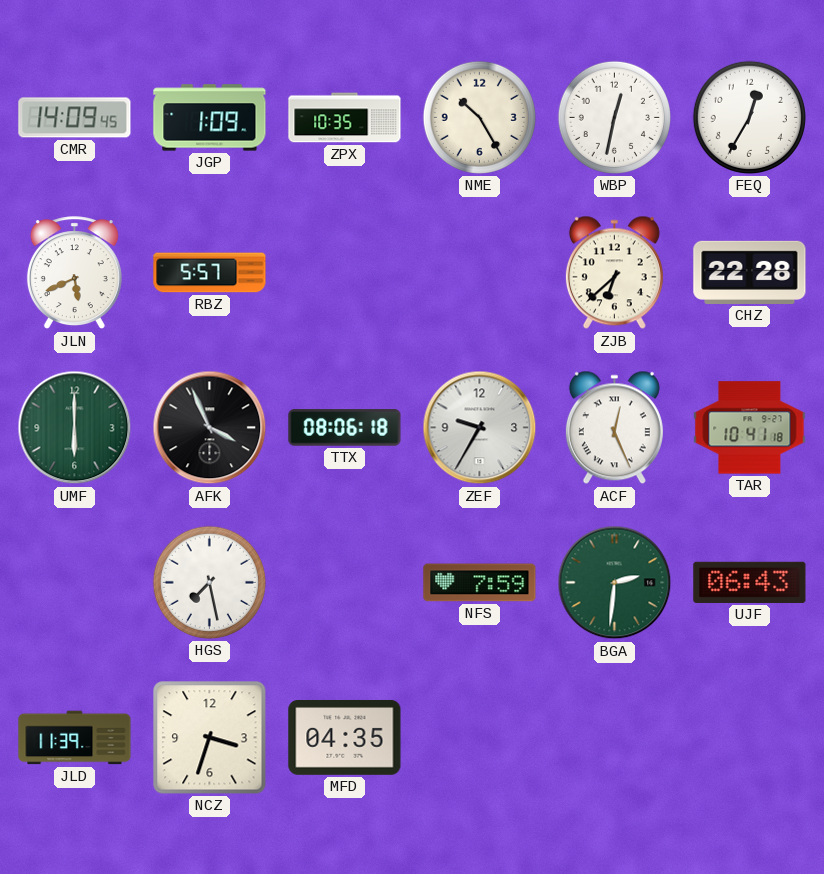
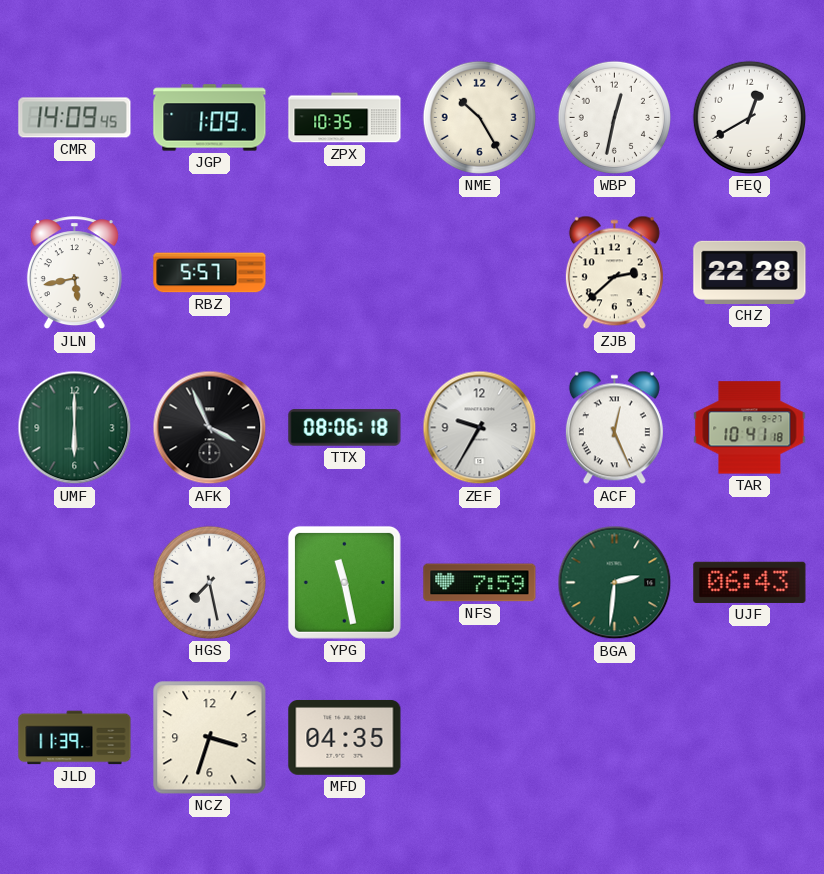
FEQ: 12:35 -> 12:40
JLN: 5:41 -> 5:43
ZJB: 6:38 -> 2:38
YPG: none -> 11:28
